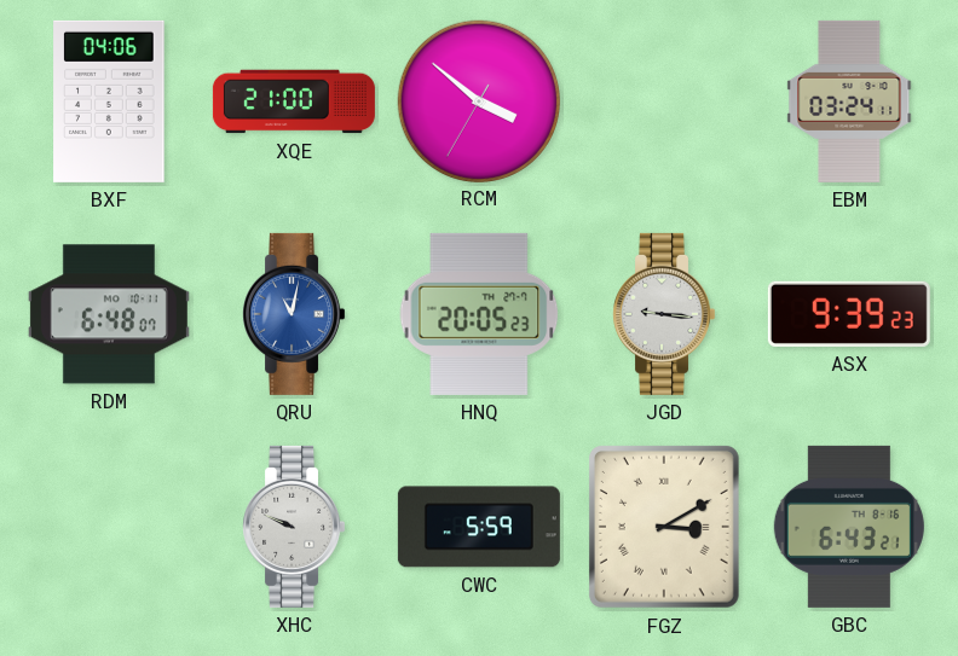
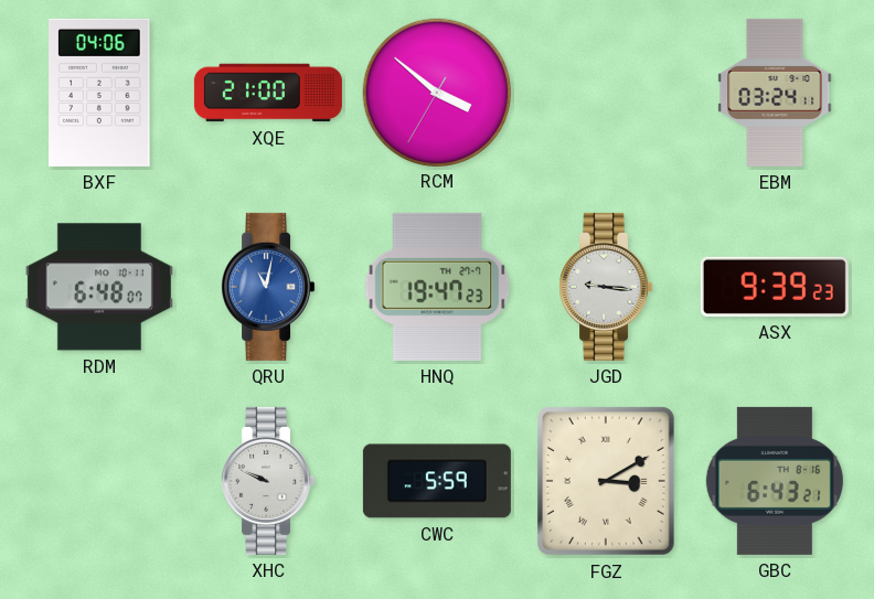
HNQ: 20:05 -> 19:47
